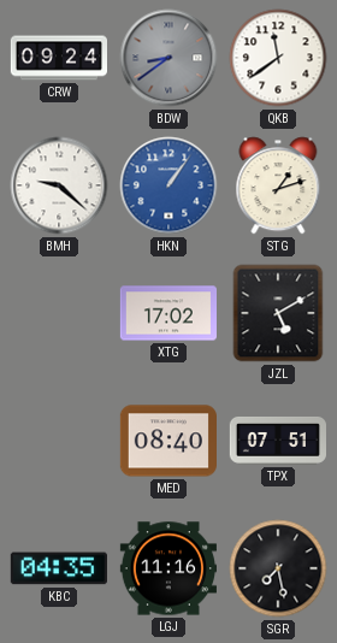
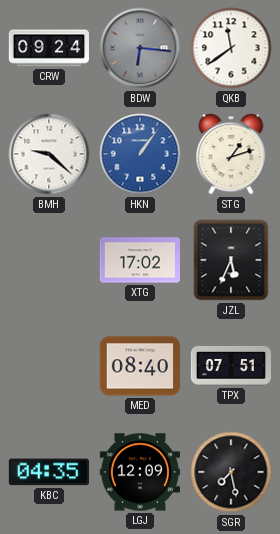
BDW: 8:39 -> 6:16
JZL: 5:10 -> 5:34
LGJ: 11:16 -> 12:09
